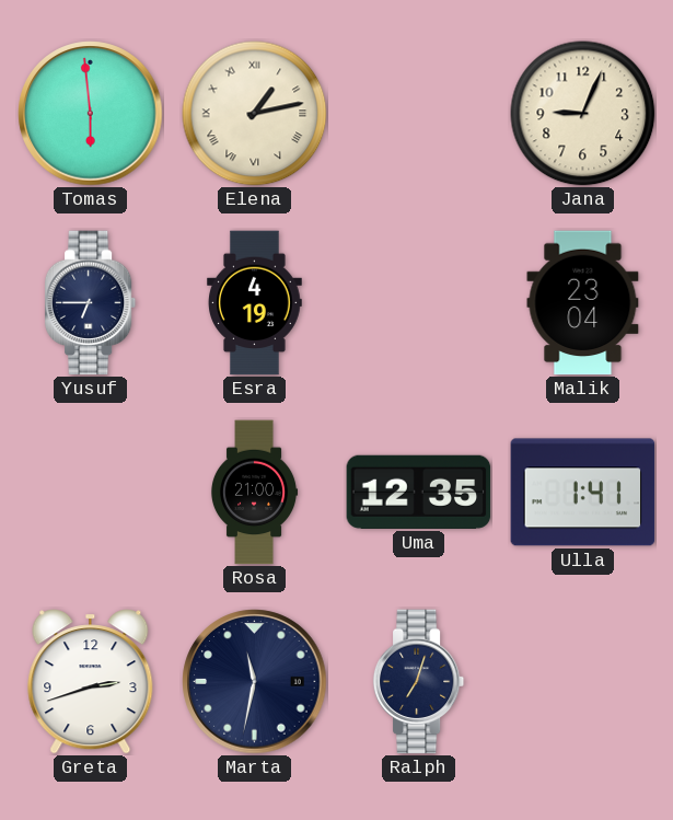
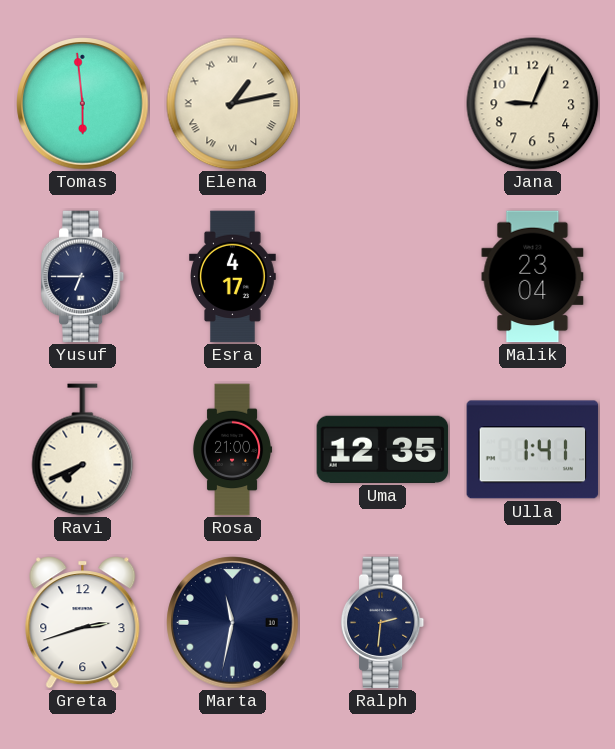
Esra: 4:19 -> 4:17
Ravi: none -> 7:41
Ralph: 7:03 -> 2:31
